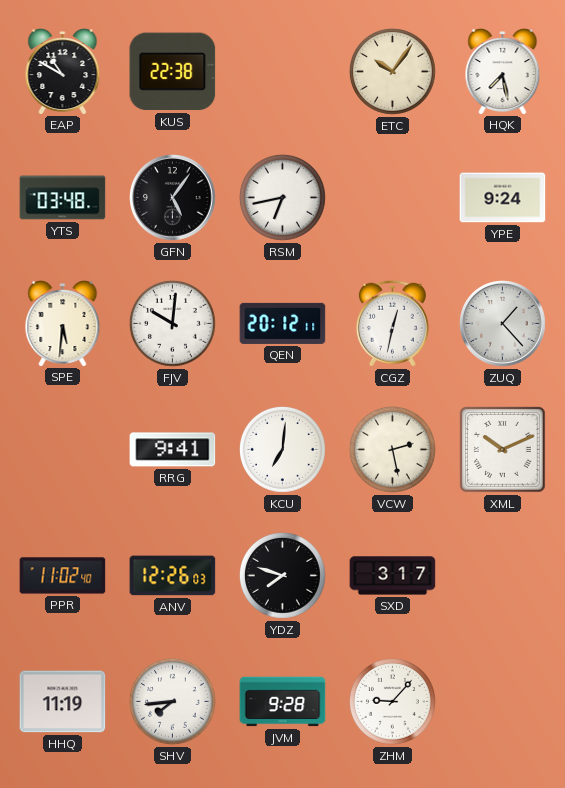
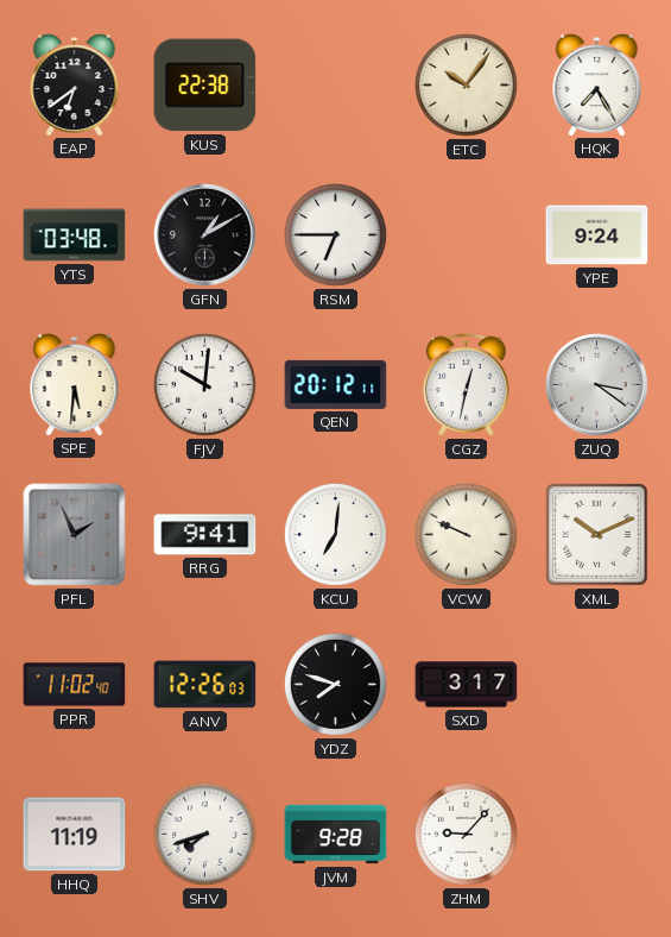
EAP: 10:50 -> 6:39
HQK: 7:28 -> 7:25
GFN: 5:06 -> 1:10
RSM: 6:43 -> 6:45
ZUQ: 1:23 -> 3:21
PFL: none -> 1:56
VCW: 2:28 -> 9:49
SHV: 7:44 -> 7:42
